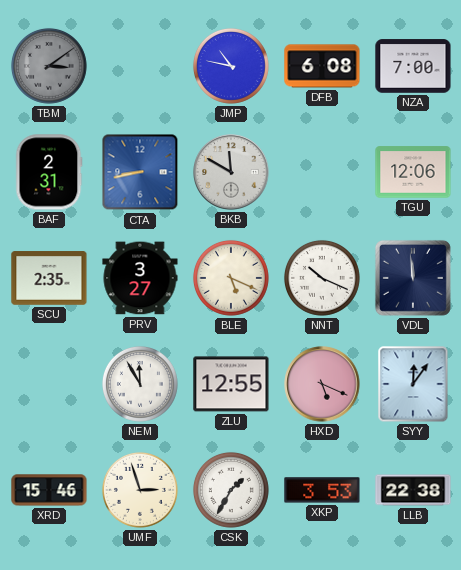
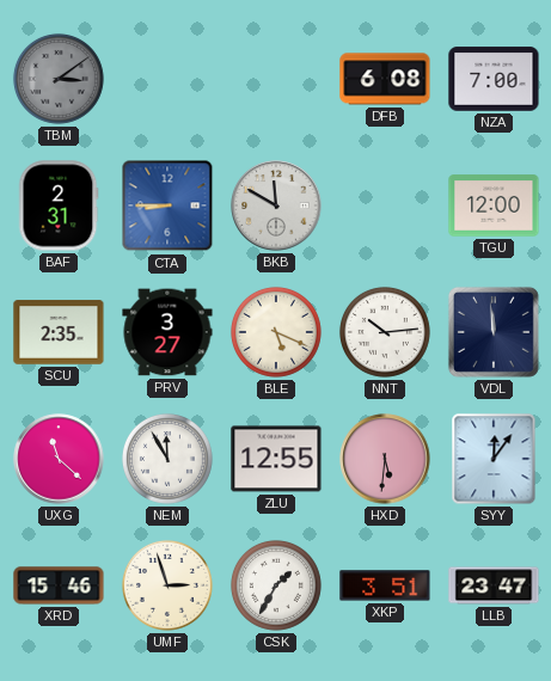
JMP: 10:47 -> none
CTA: 8:43 -> 8:45
TGU: 12:06 -> 12:00
NNT: 10:19 -> 10:14
UXG: none -> 11:22
HXD: 5:19 -> 5:31
XKP: 3:53 -> 3:51
LLB: 22:38 -> 23:47
